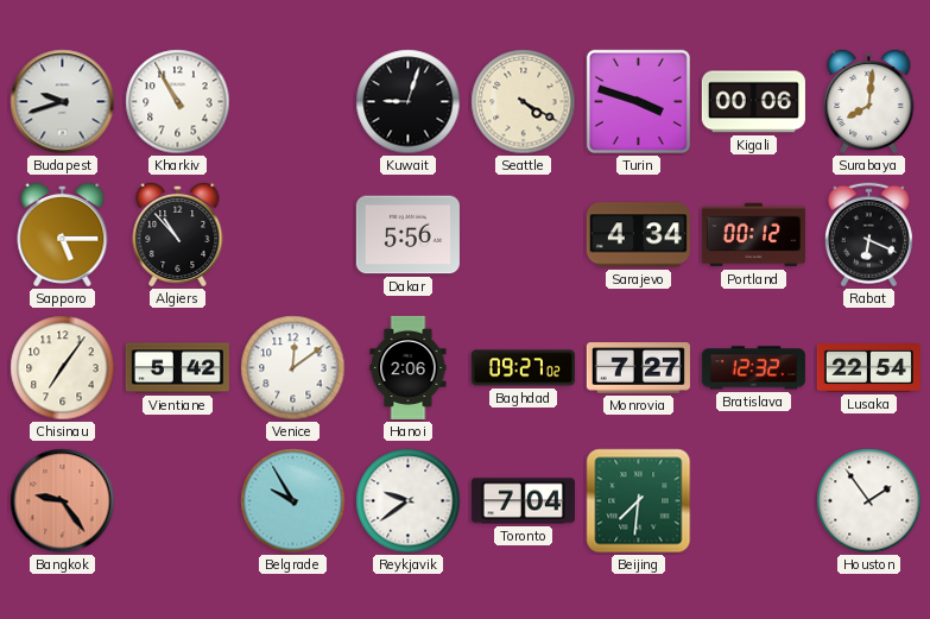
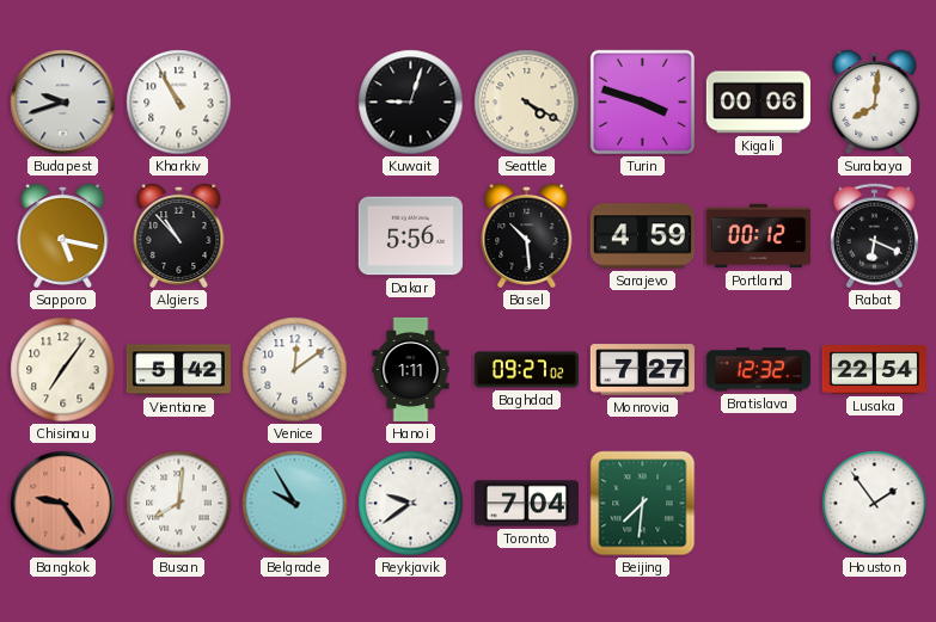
Sapporo: 5:15 -> 5:17
Basel: none -> 10:29
Sarajevo: 4:34 -> 4:59
Hanoi: 2:06 -> 1:11
Busan: none -> 8:01
